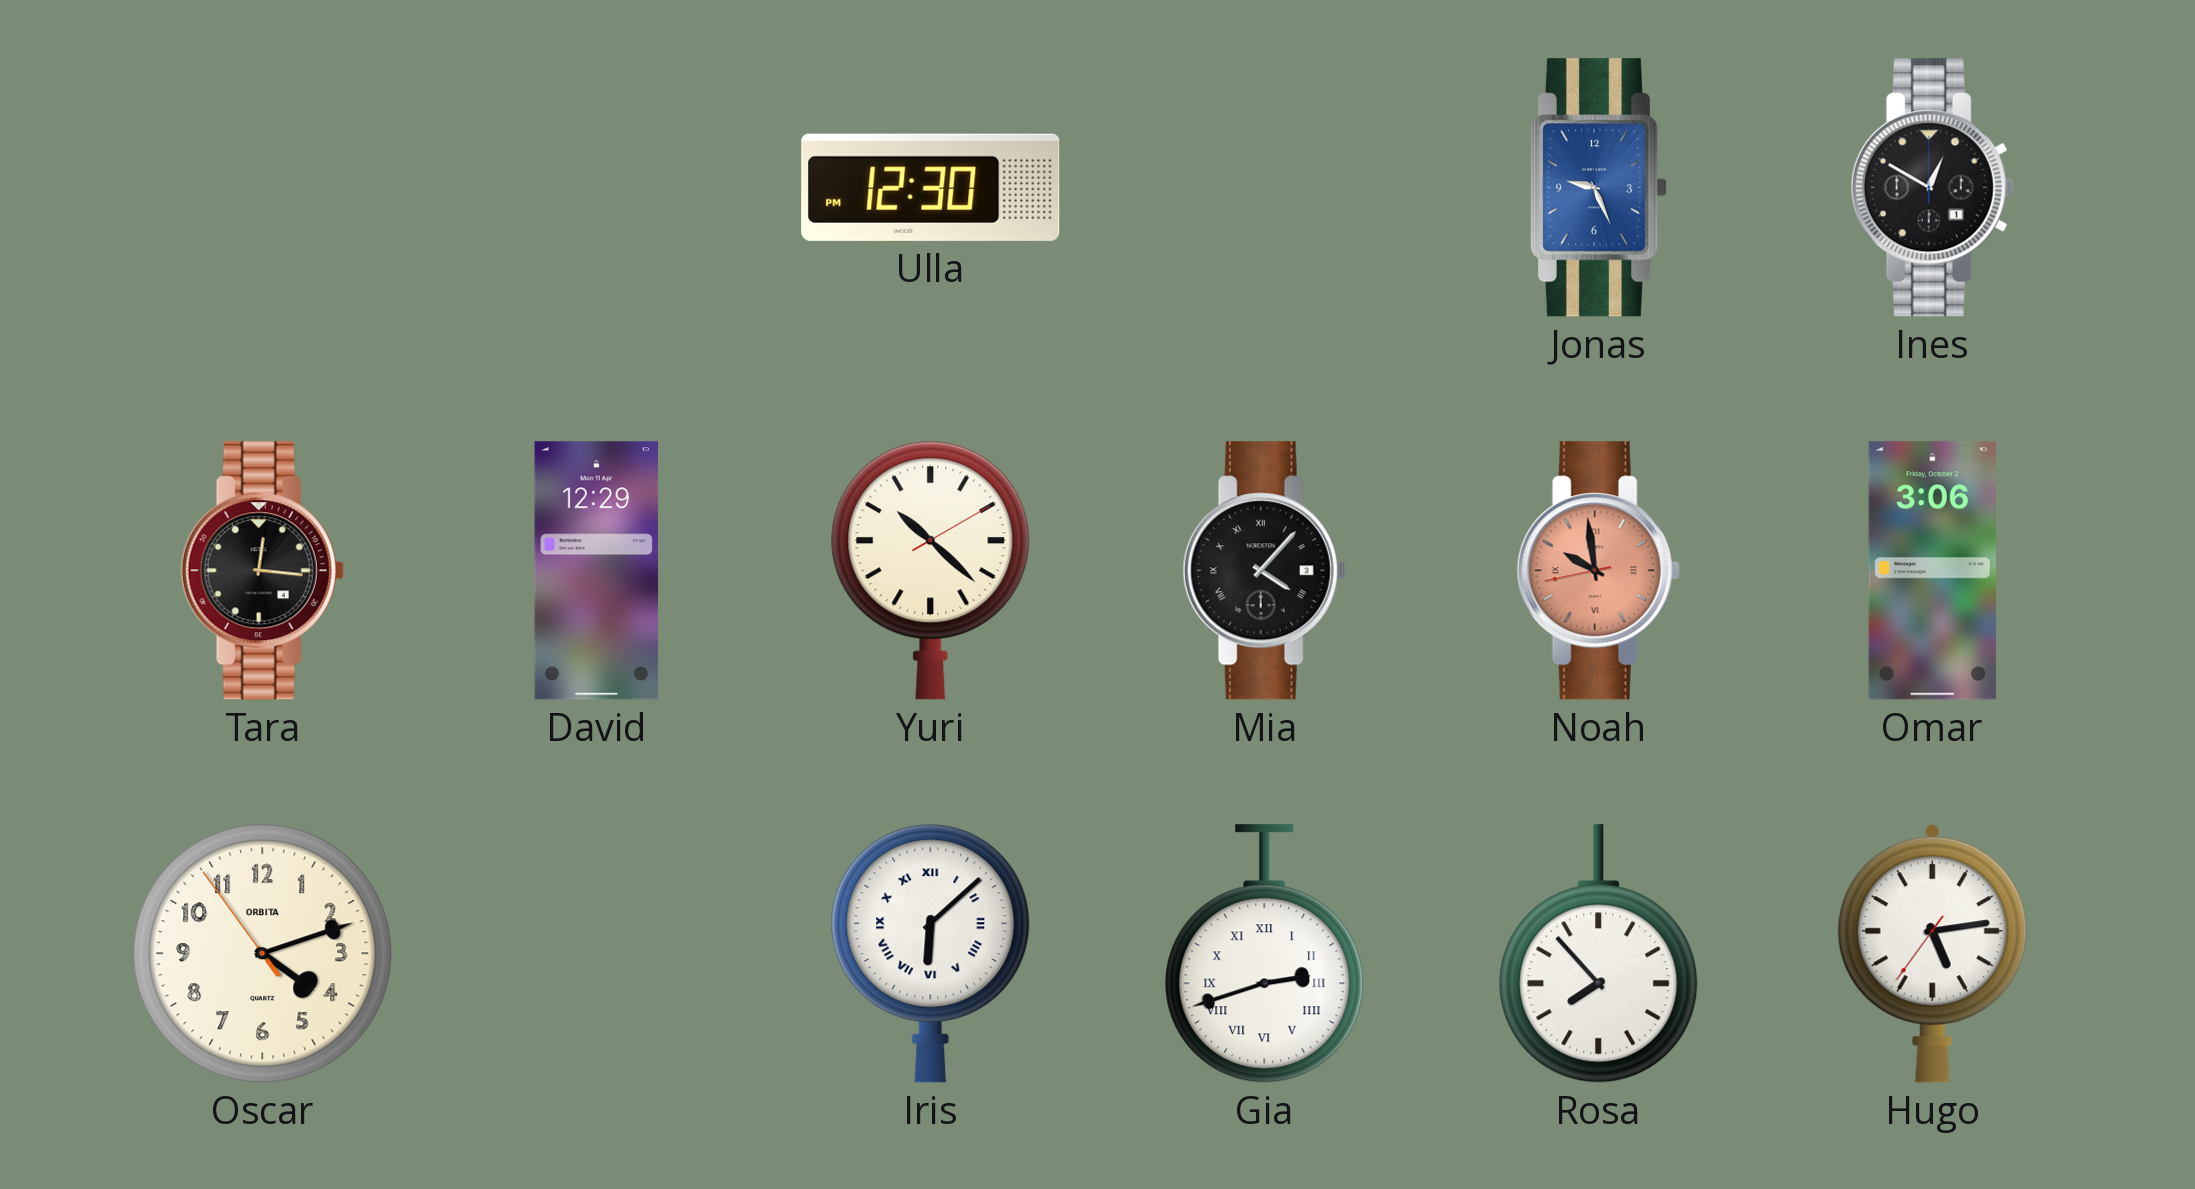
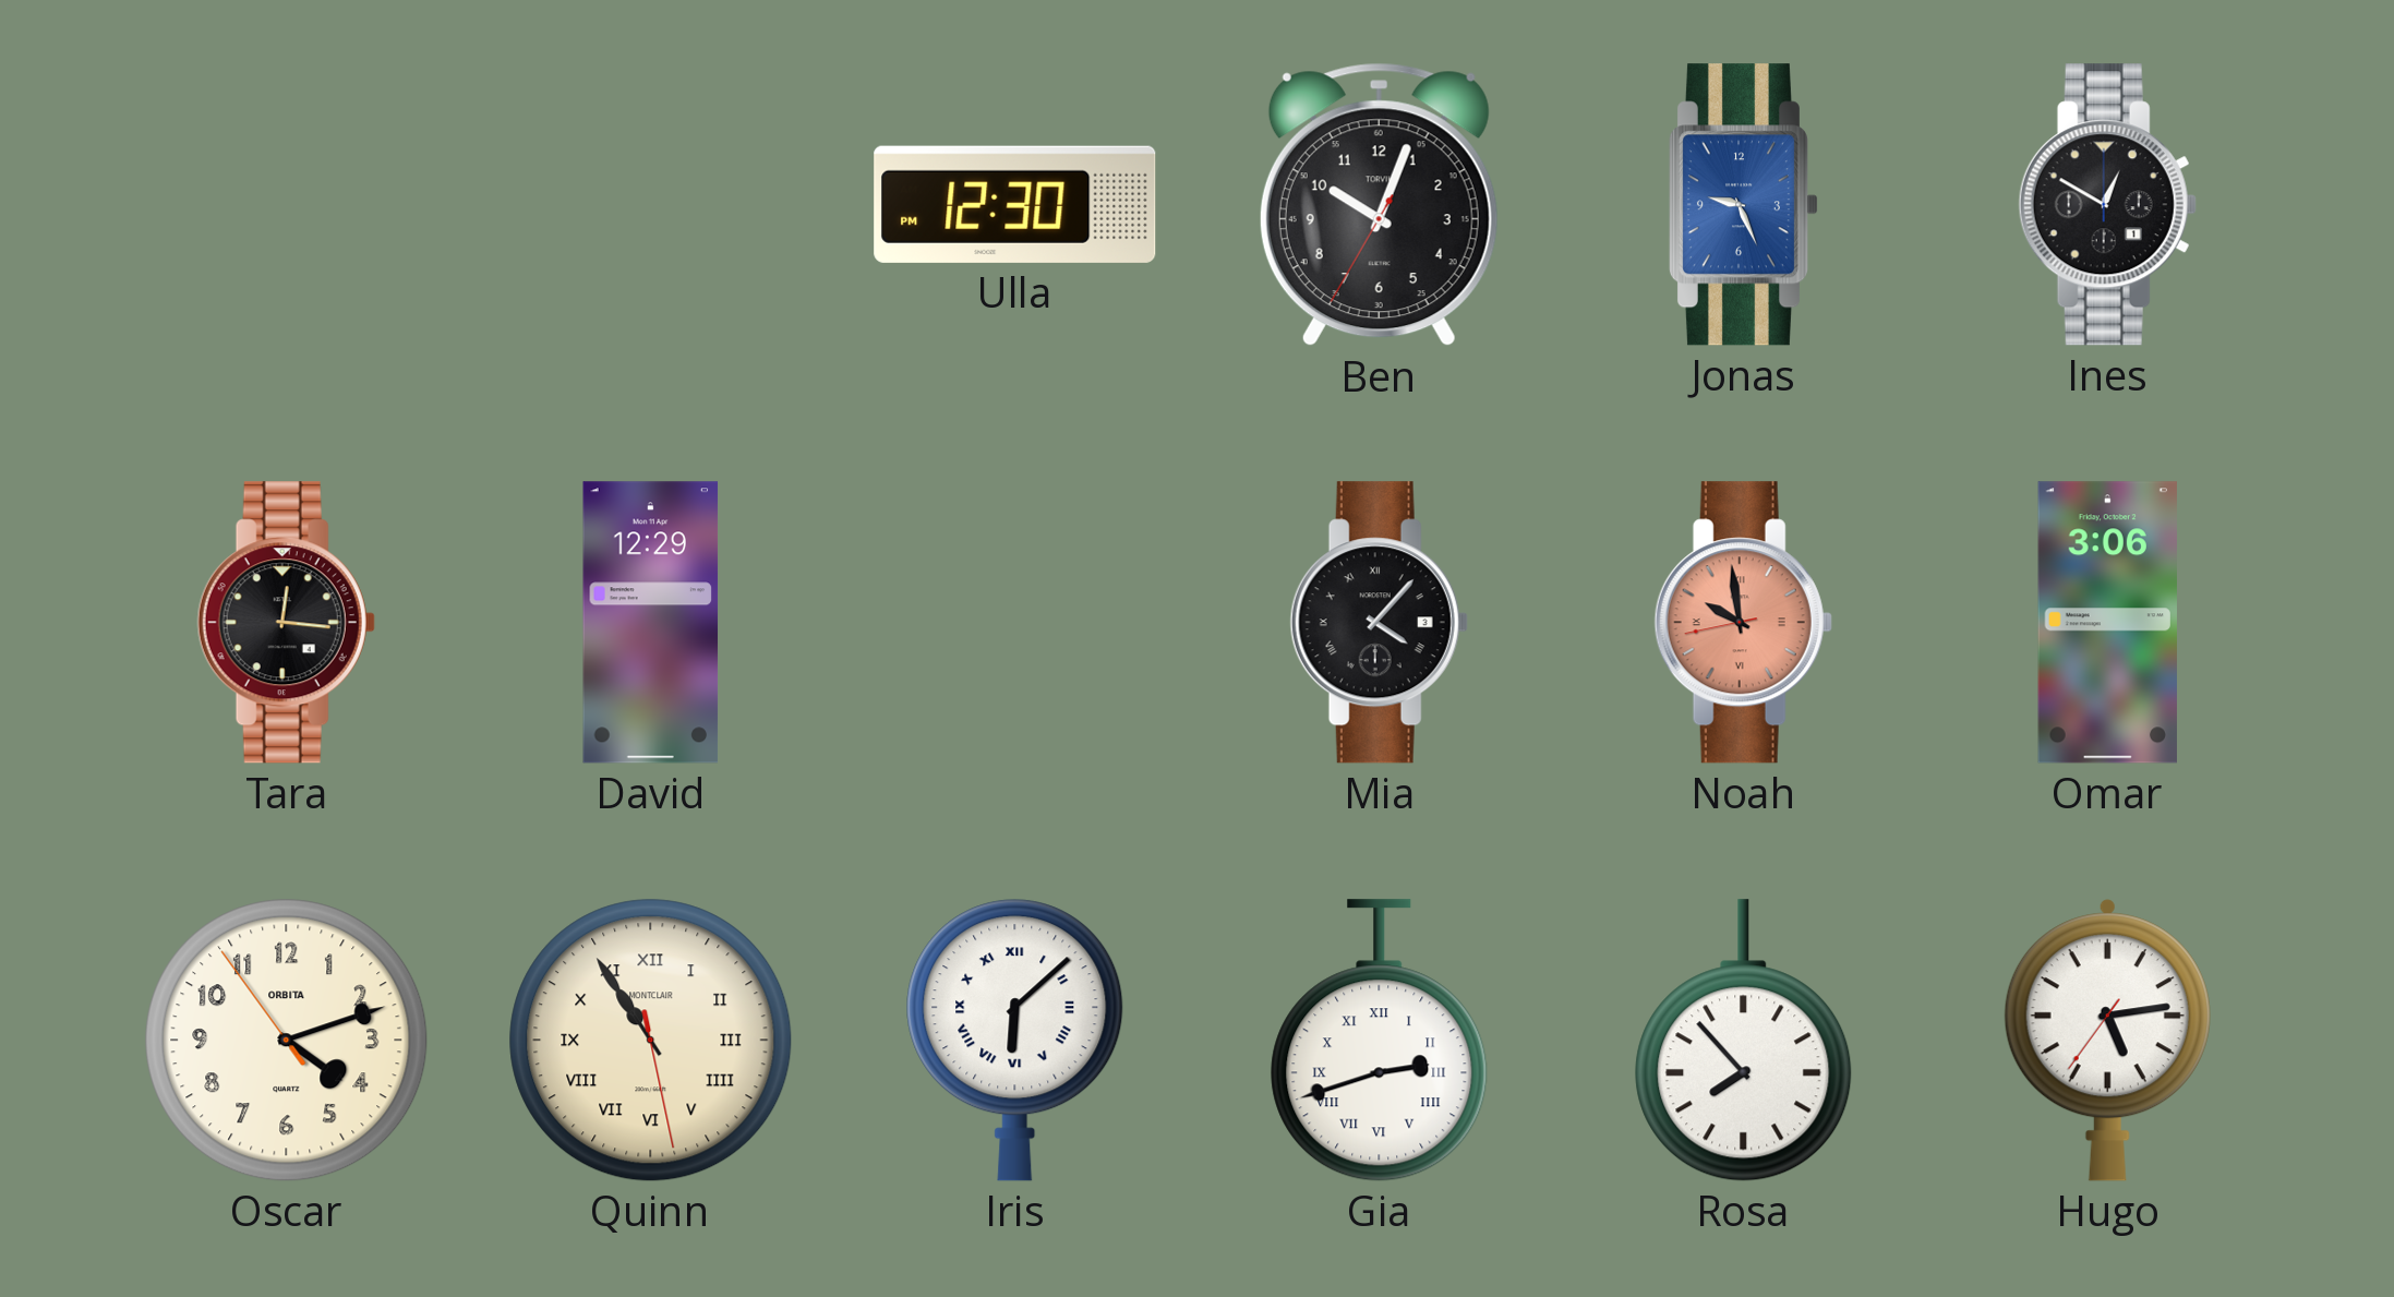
Ben: none -> 10:03
Yuri: 10:22 -> none
Quinn: none -> 10:54
